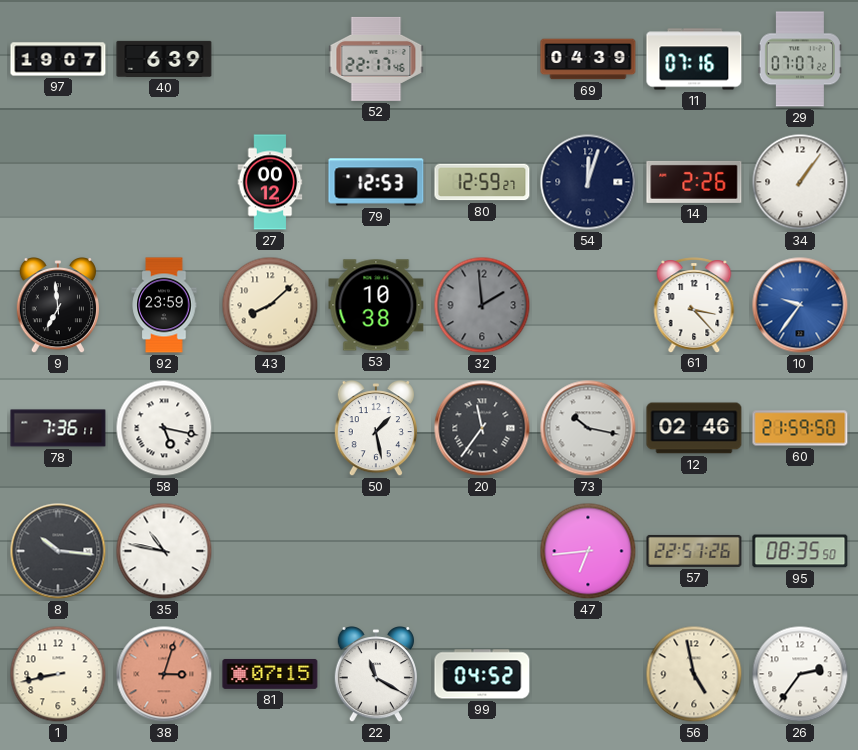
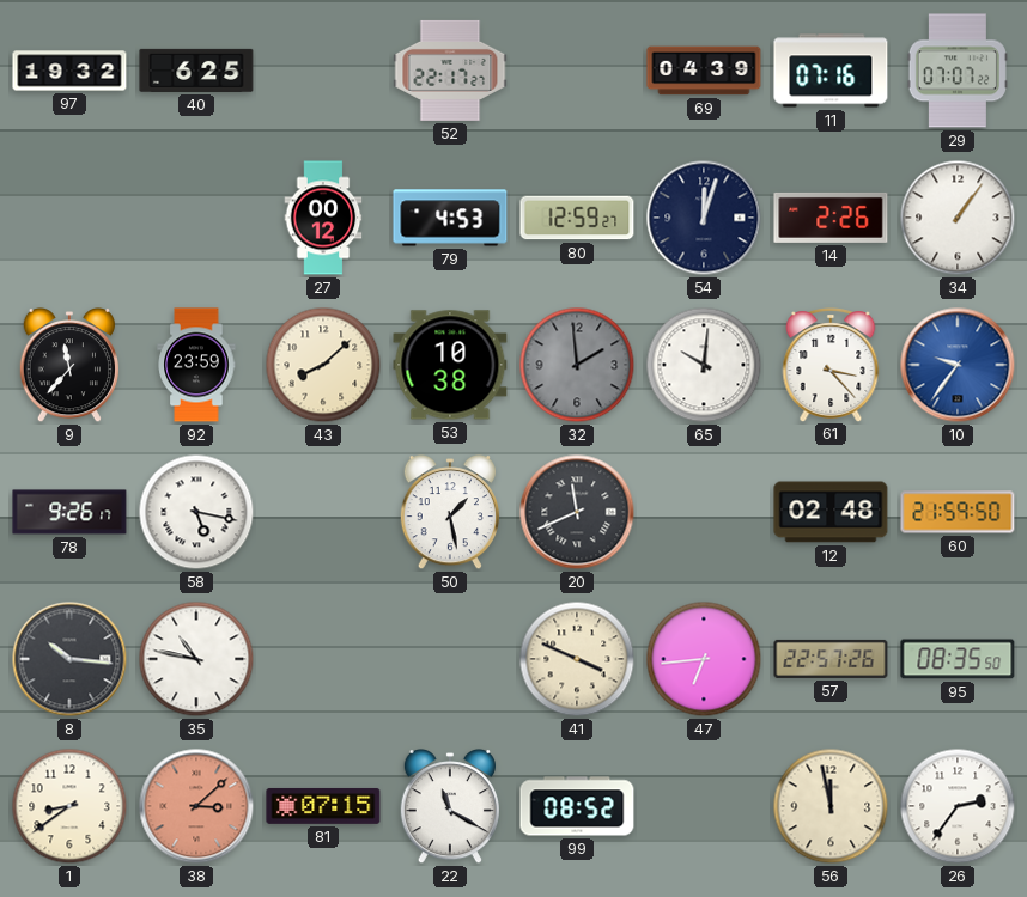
97: 19:07 -> 19:32
40: 6:39 -> 6:25
52: 22:17:46 -> 22:17:27
79: 12:53 -> 4:53
9: 6:59 -> 11:37
65: none -> 10:01
78: 7:36 -> 9:26
20: 11:36 -> 11:41
73: 10:17 -> none
12: 02:46 -> 02:48
41: none -> 3:49
1: 8:43 -> 8:39
38: 3:03 -> 3:08
99: 04:52 -> 08:52
56: 4:58 -> 11:58
